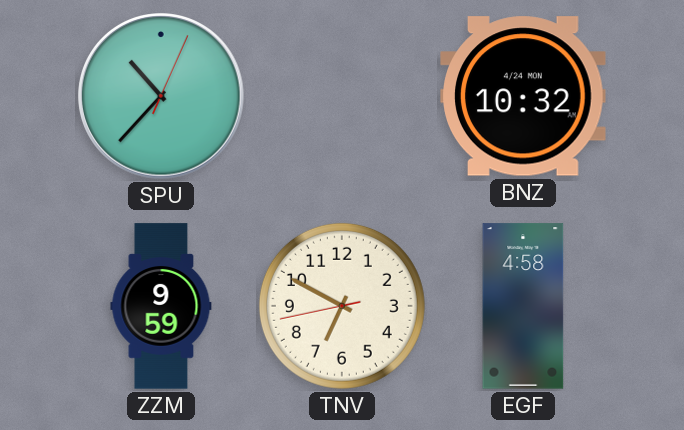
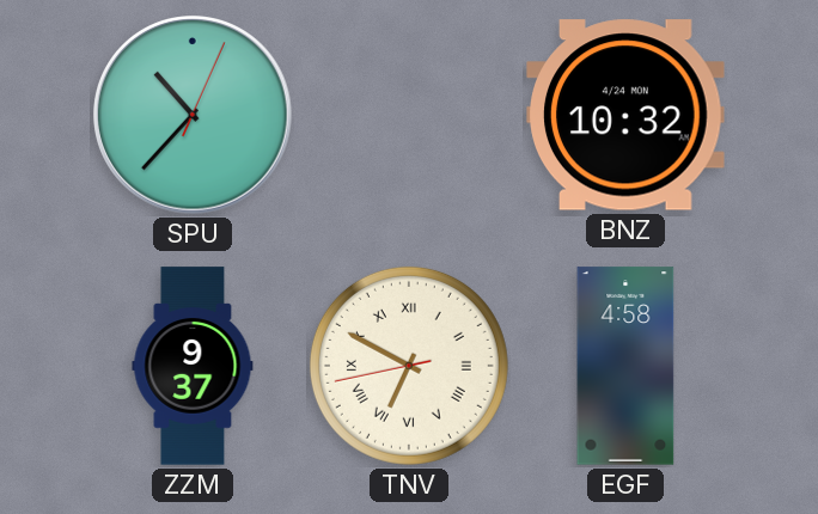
ZZM: 9:59 -> 9:37
TNV numerals: Arabic -> Roman
